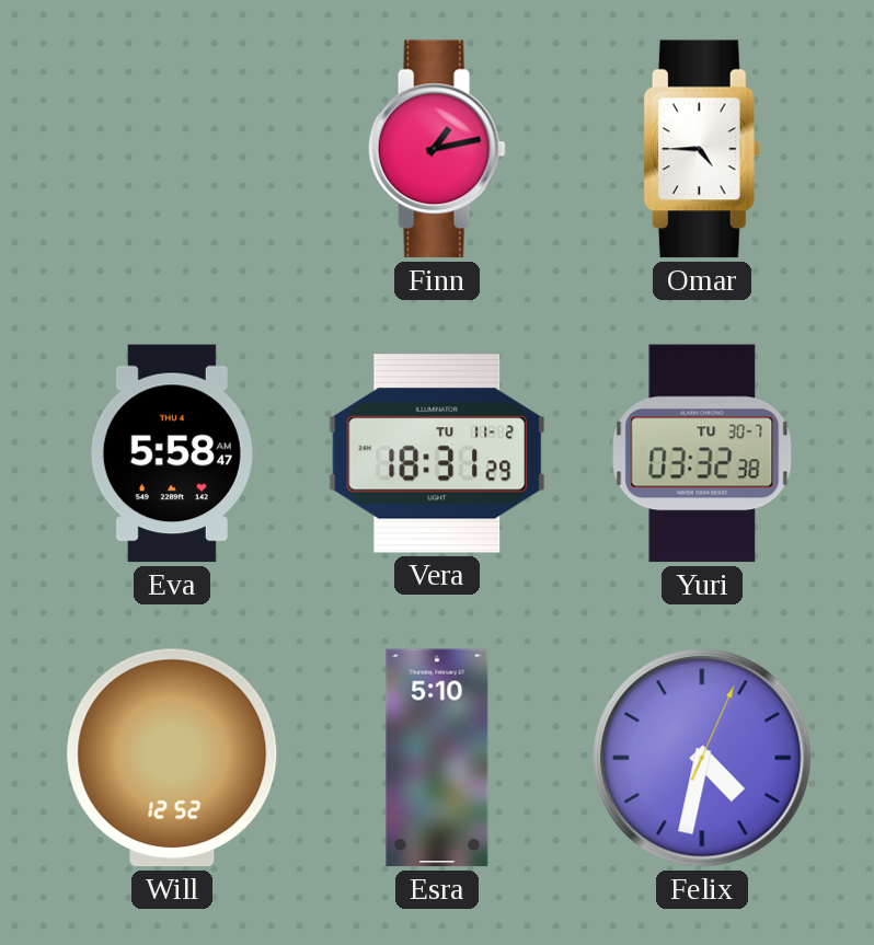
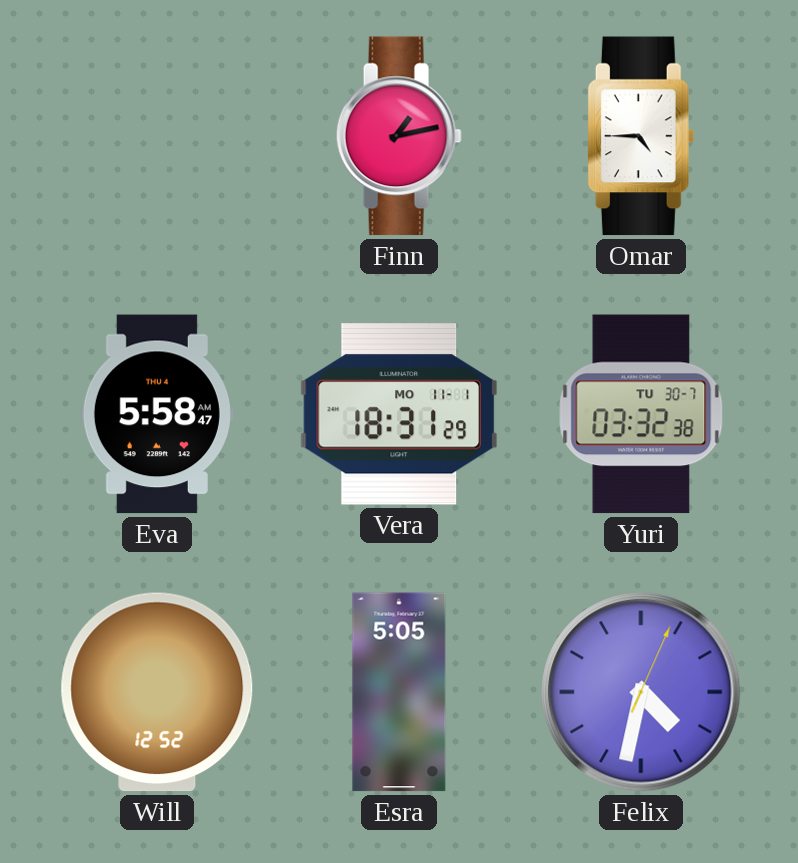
Vera date: TU 11-2 -> MO 11-1
Esra: 5:10 -> 5:05
